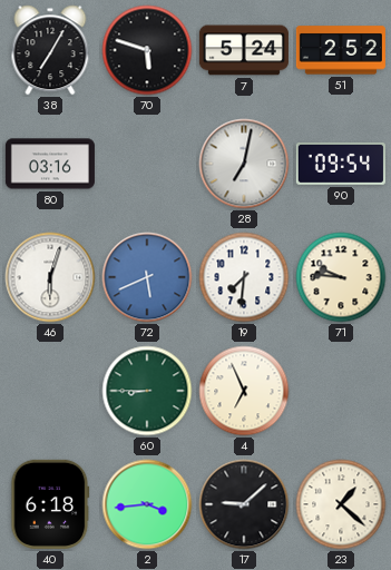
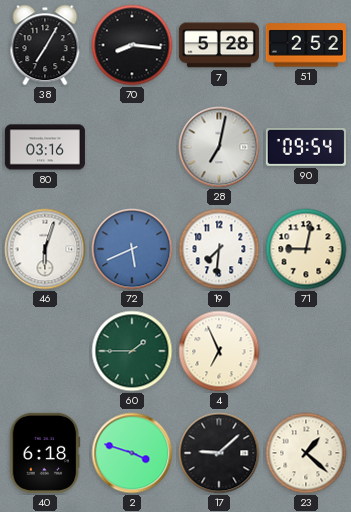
70: 5:48 -> 8:16
7: 5:24 -> 5:28
71: 9:46 -> 9:02
60: 8:45 -> 1:45
2: 3:44 -> 3:48
